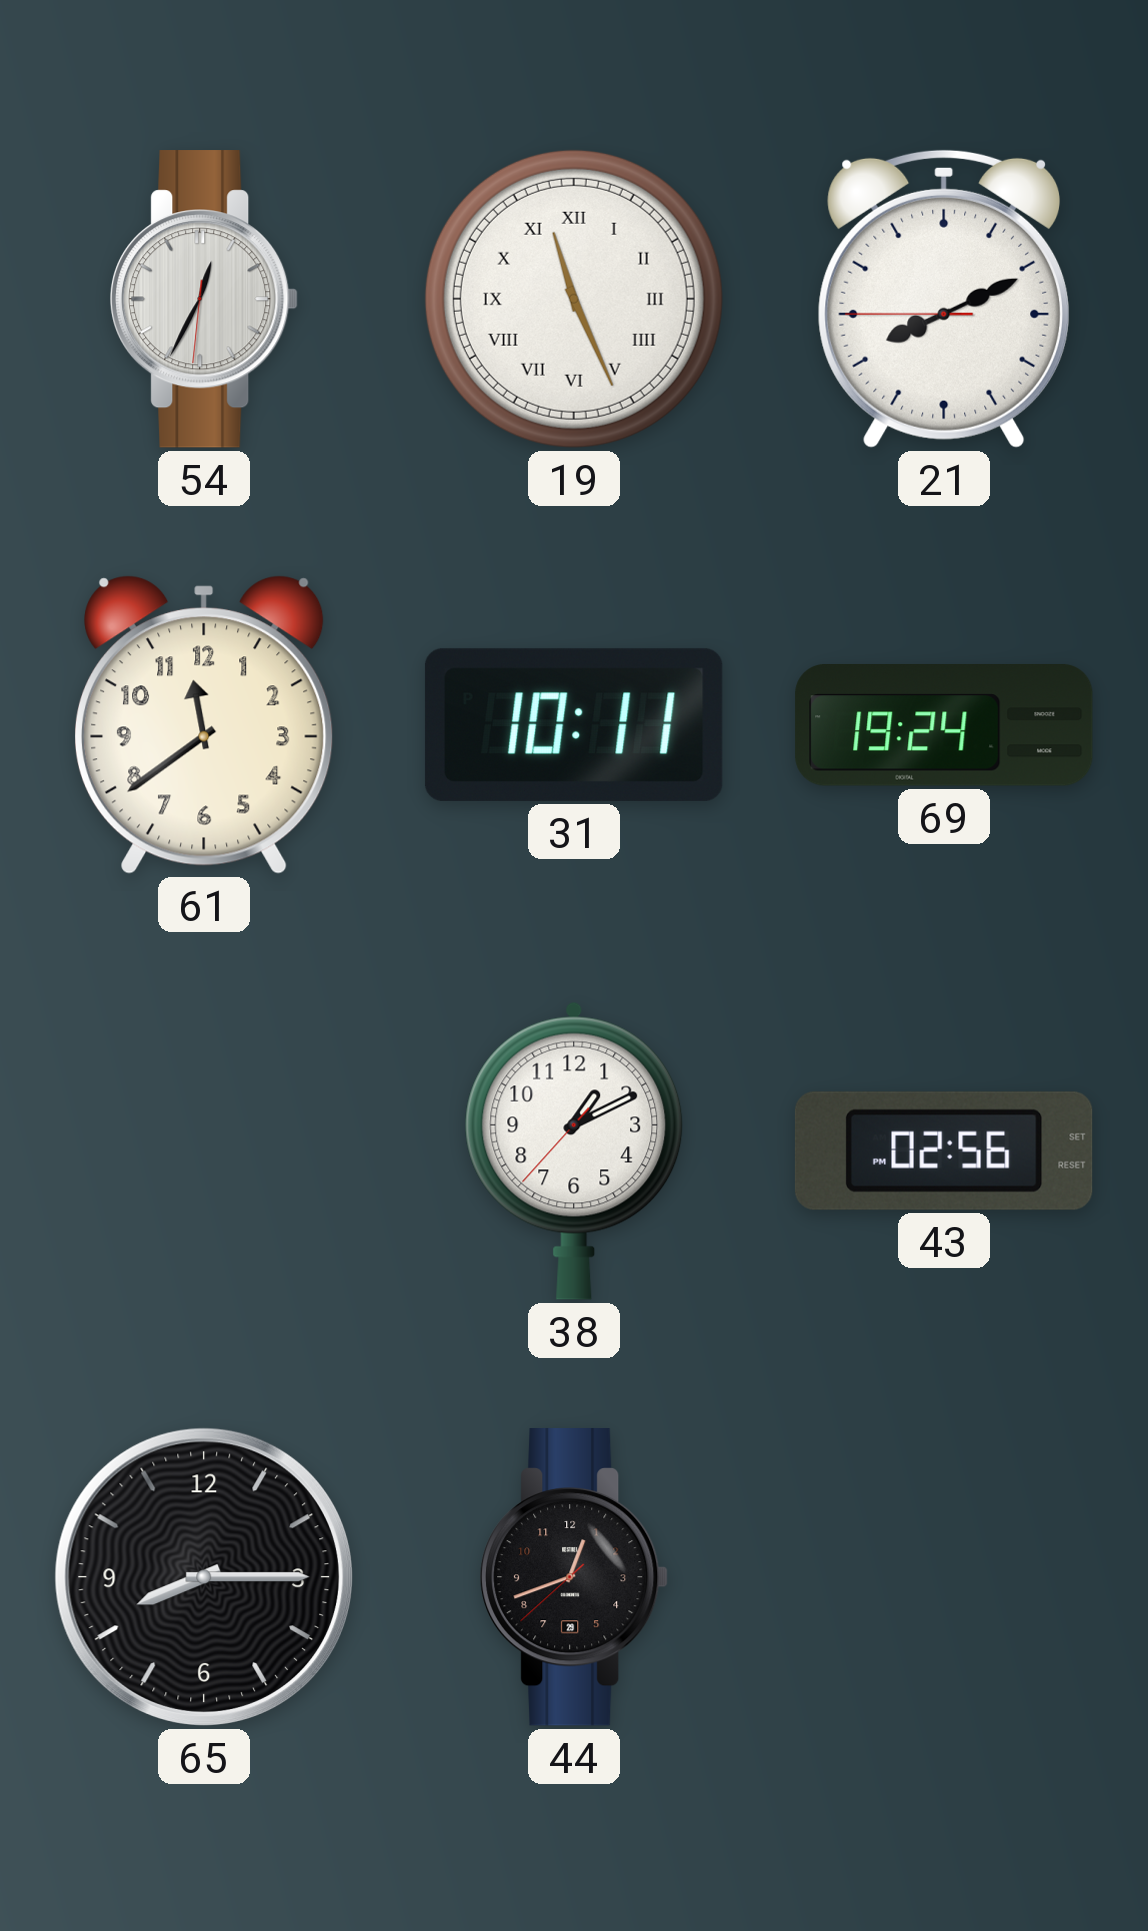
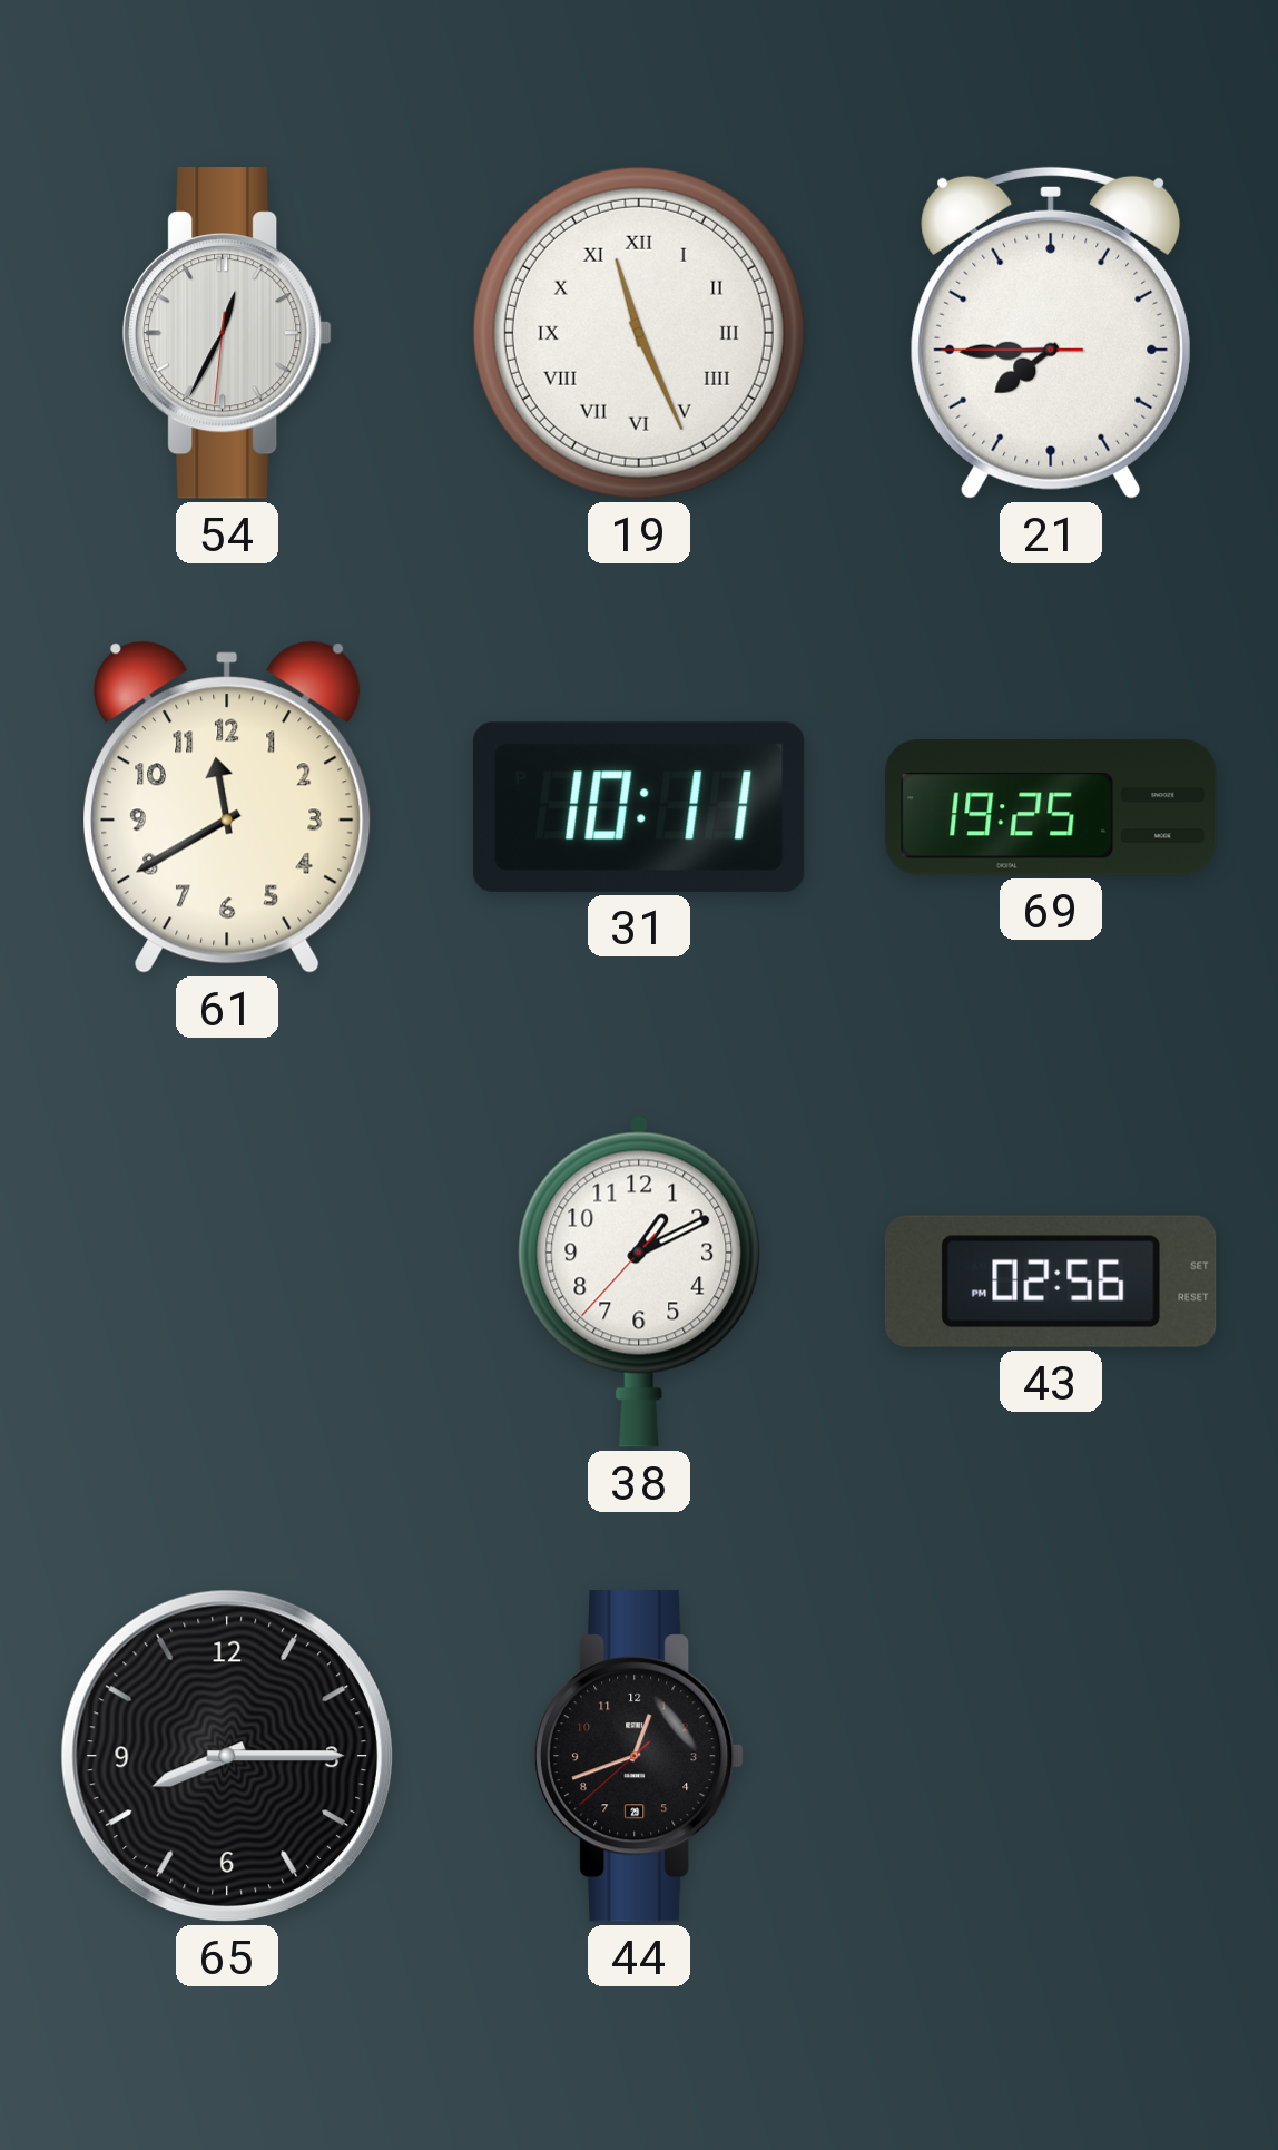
21: 8:10 -> 7:44
61: 11:39 -> 11:40
69: 19:24 -> 19:25
